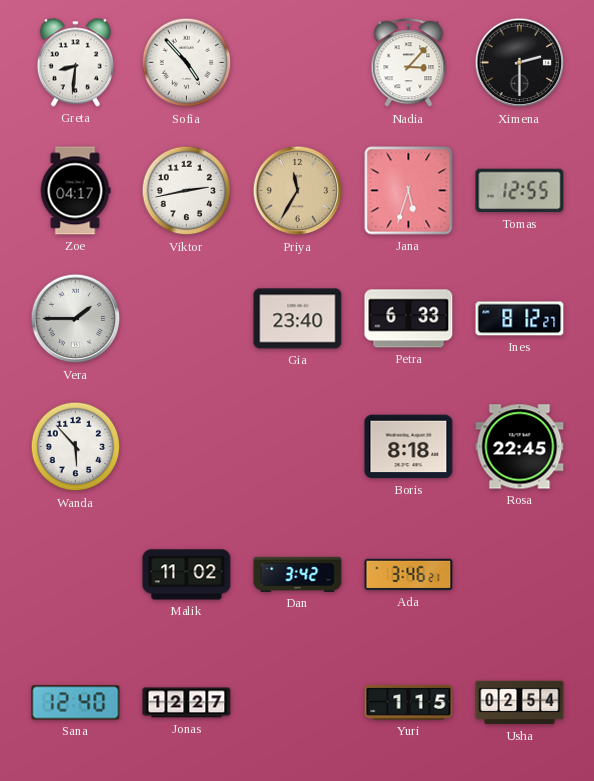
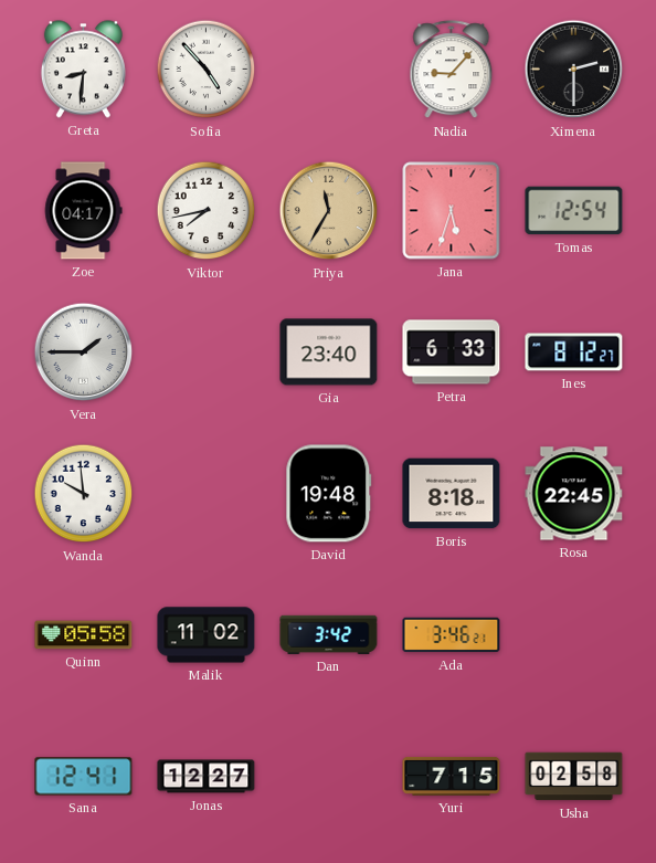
Nadia: 3:07 -> 9:07
Viktor: 2:43 -> 7:43
Tomas: 12:55 -> 12:54
Wanda: 5:53 -> 9:59
David: none -> 19:48
Quinn: none -> 05:58
Sana: 12:40 -> 12:41
Yuri: 1:15 -> 7:15
Usha: 02:54 -> 02:58
